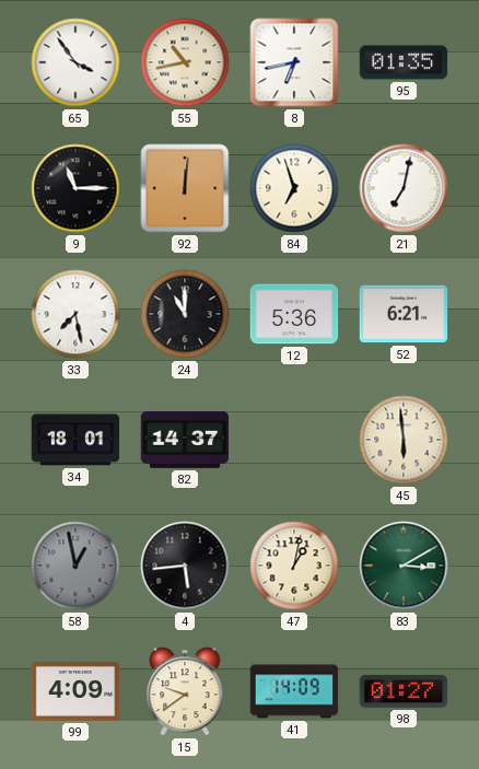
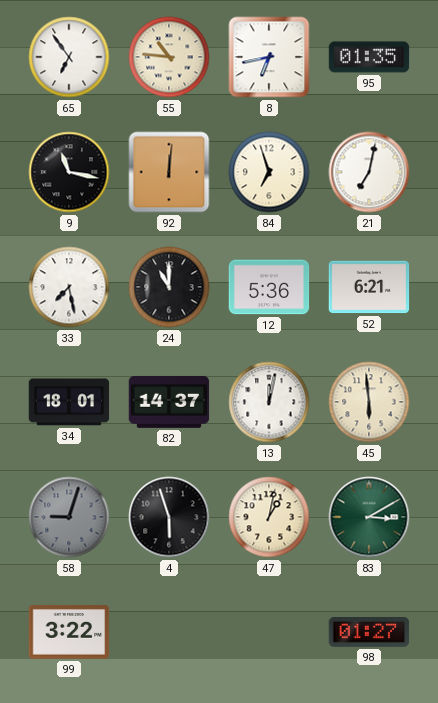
65: 3:54 -> 6:54
55: 10:43 -> 10:46
9: 11:15 -> 11:17
13: none -> 12:02
58: 12:58 -> 9:03
4: 5:44 -> 5:57
99: 4:09 -> 3:22
15: 9:39 -> none
41: 14:09 -> none
